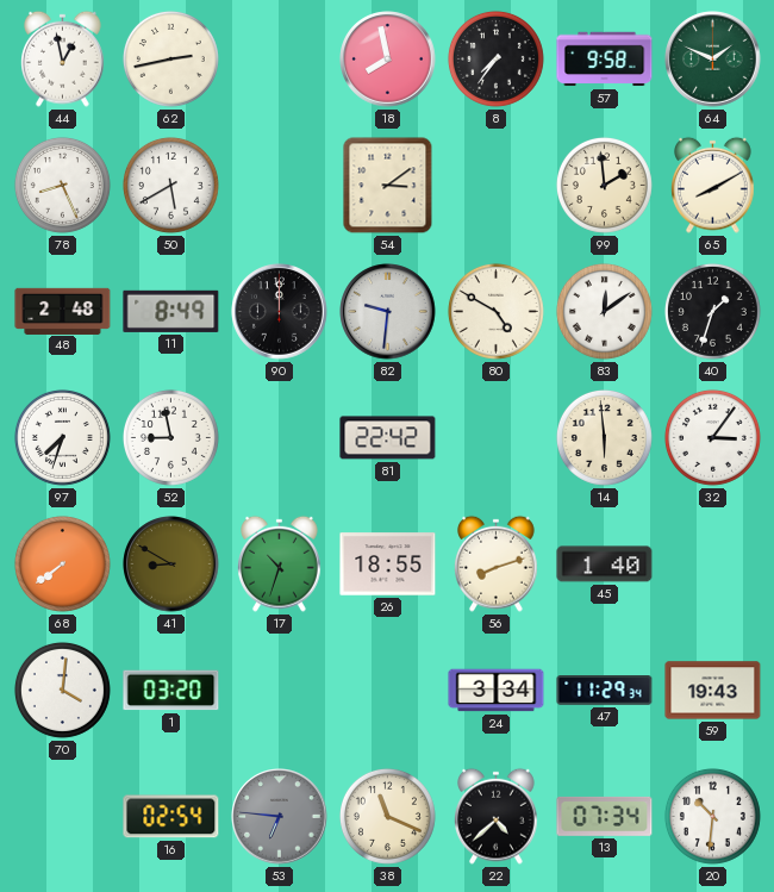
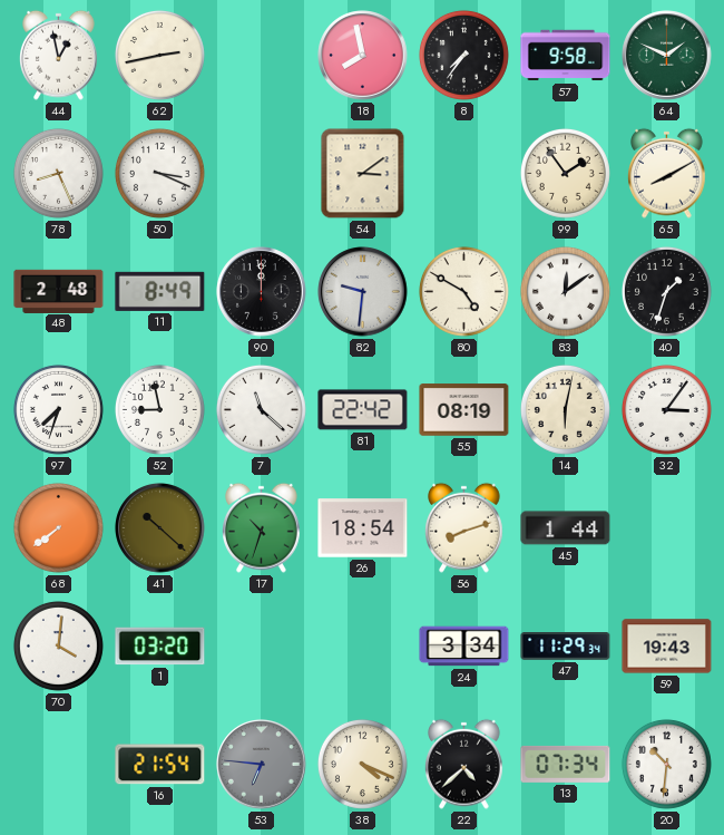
50: 5:40 -> 3:19
99: 1:59 -> 1:54
7: none -> 11:22
55: none -> 08:19
14: 5:59 -> 6:02
41: 8:50 -> 10:22
26: 18:55 -> 18:54
45: 1:40 -> 1:44
16: 02:54 -> 21:54
38: 11:19 -> 4:19
